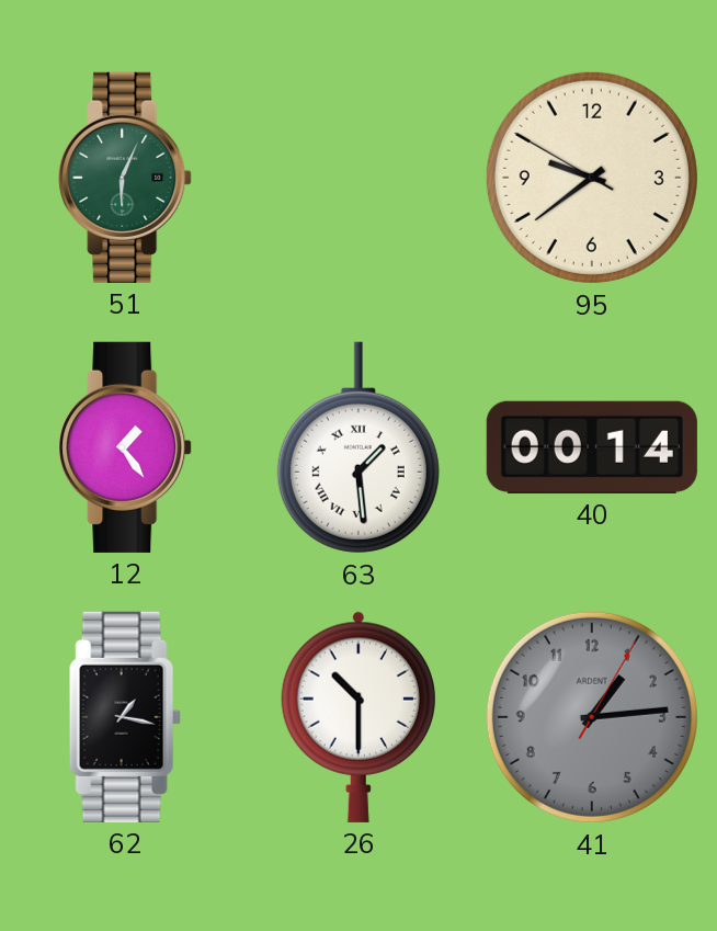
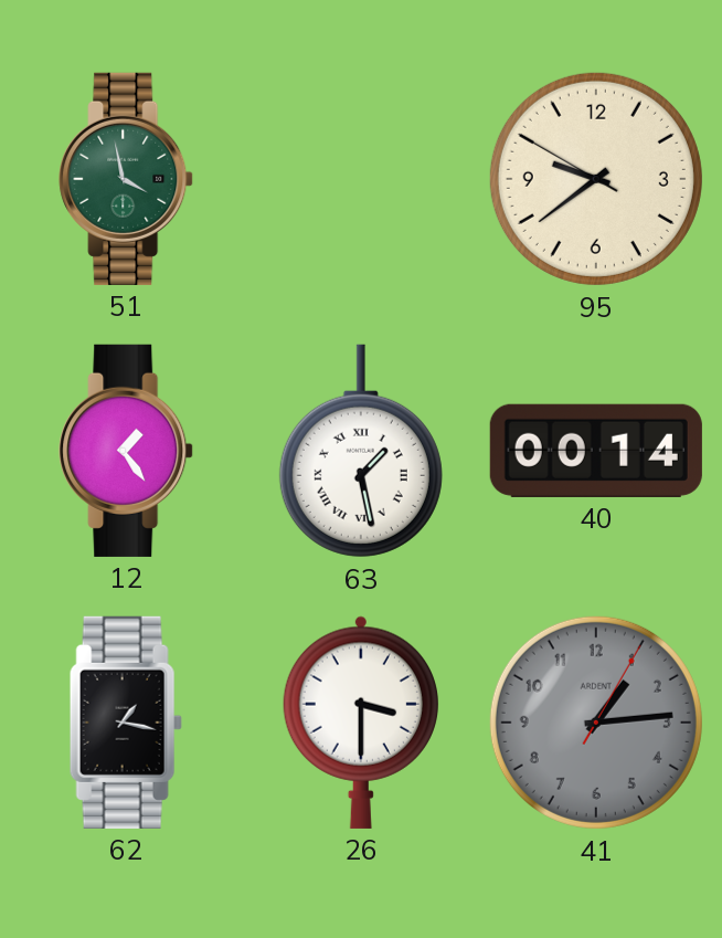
51: 6:04 -> 3:58
63: 1:29 -> 1:28
26: 10:30 -> 3:30
